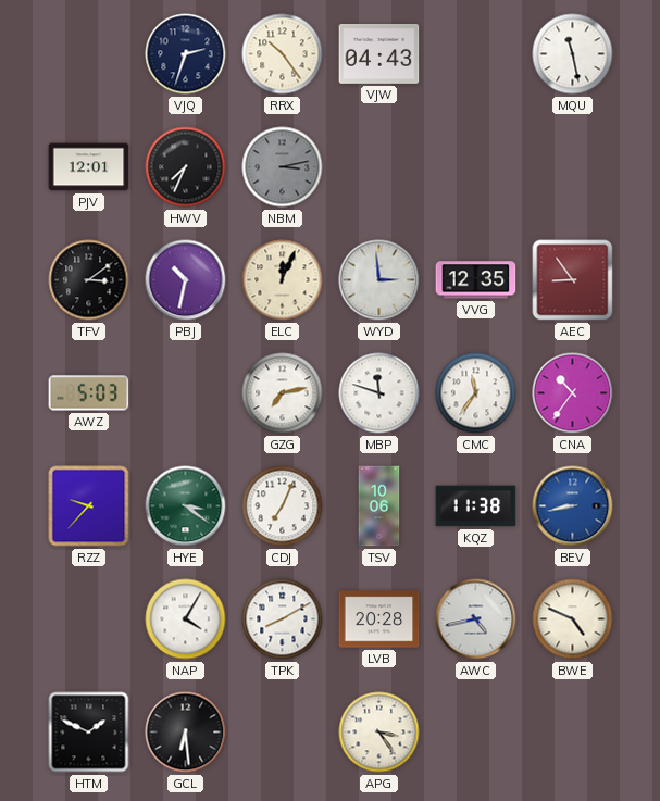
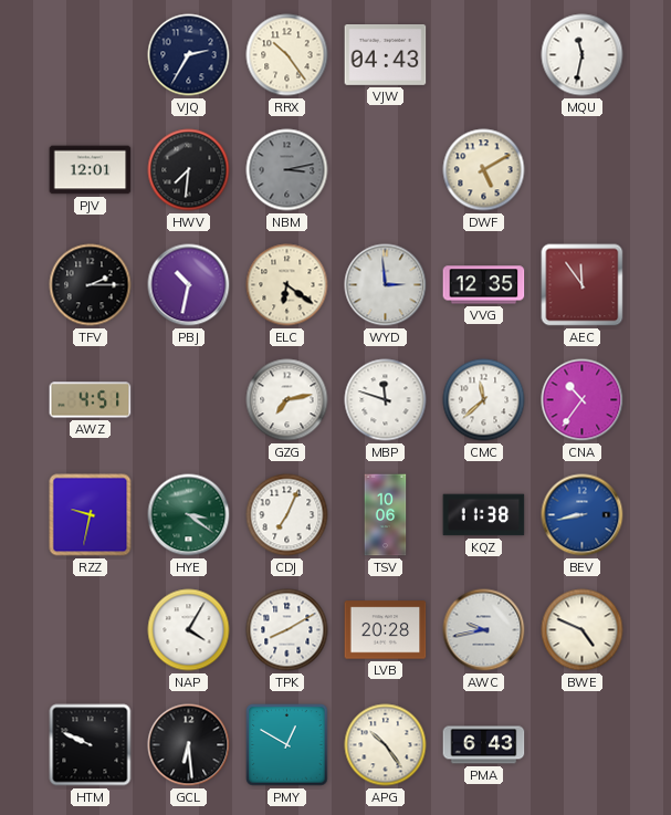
VJQ: 2:33 -> 2:35
MQU: 11:28 -> 11:32
HWV: 7:34 -> 7:31
DWF: none -> 5:10
TFV: 3:09 -> 2:15
ELC: 12:04 -> 6:21
AEC: 8:54 -> 11:54
AWZ: 5:03 -> 4:51
CMC: 11:36 -> 11:38
RZZ: 9:37 -> 9:32
AWC: 4:43 -> 9:43
HTM: 1:49 -> 9:49
PMY: none -> 12:50
APG: 3:24 -> 10:24
PMA: none -> 6:43
